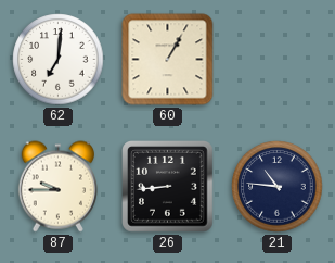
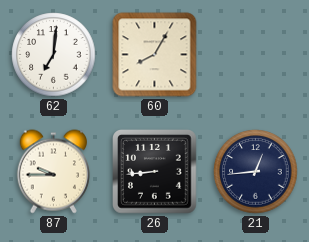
60: 1:05 -> 8:05
21: 10:46 -> 12:44
